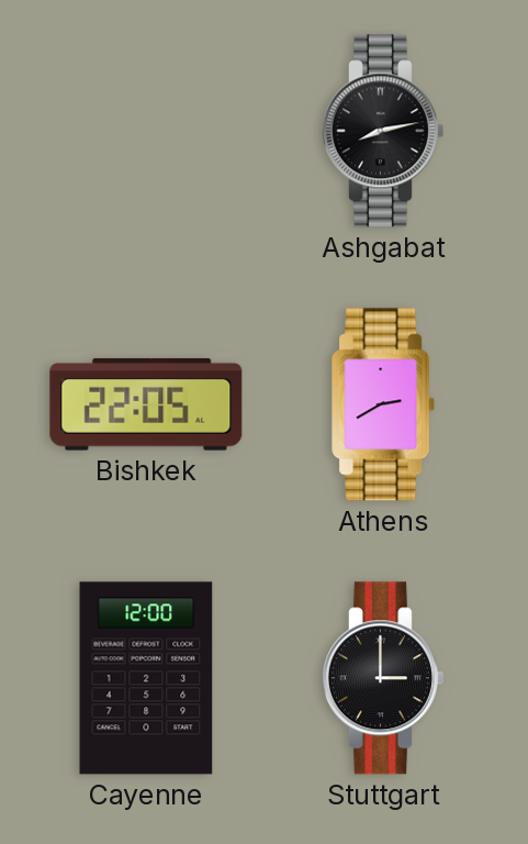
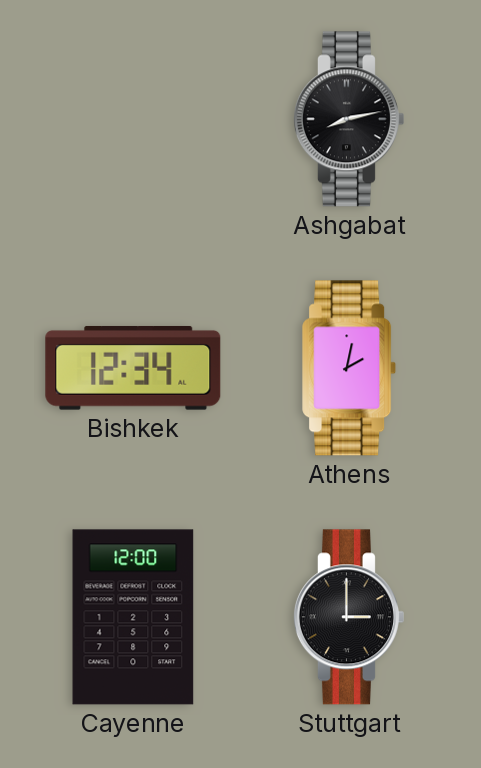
Bishkek: 22:05 -> 12:34
Athens: 2:40 -> 2:02
